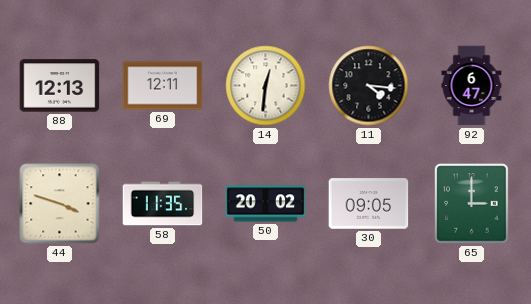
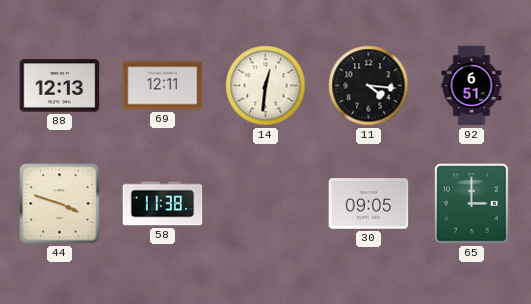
92: 6:47 -> 6:51
58: 11:35 -> 11:38
50: 20:02 -> none
